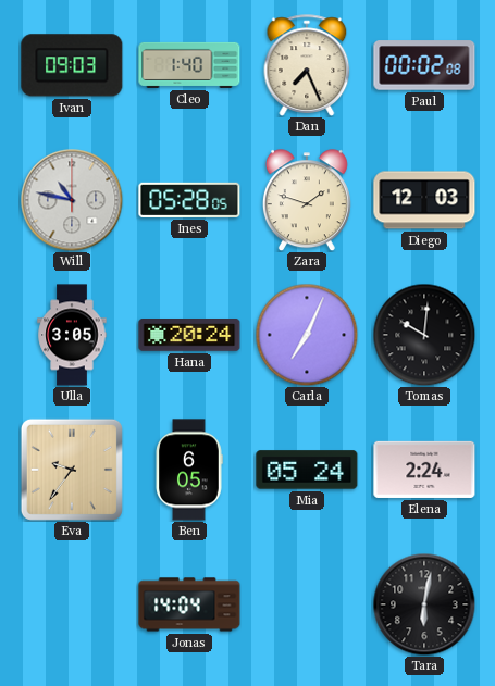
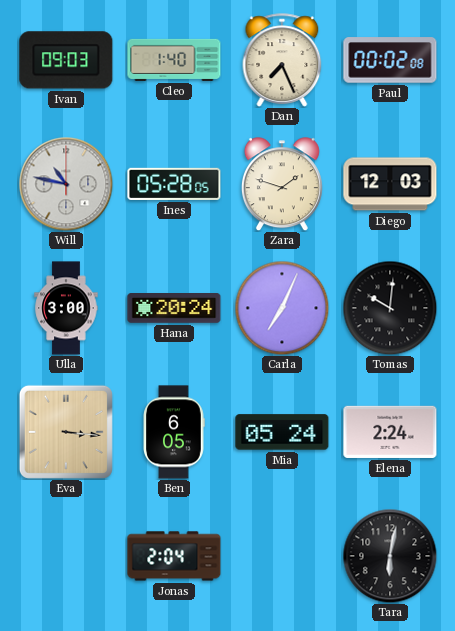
Ulla: 3:05 -> 3:00
Eva: 9:36 -> 3:16
Jonas: 14:04 -> 2:04
